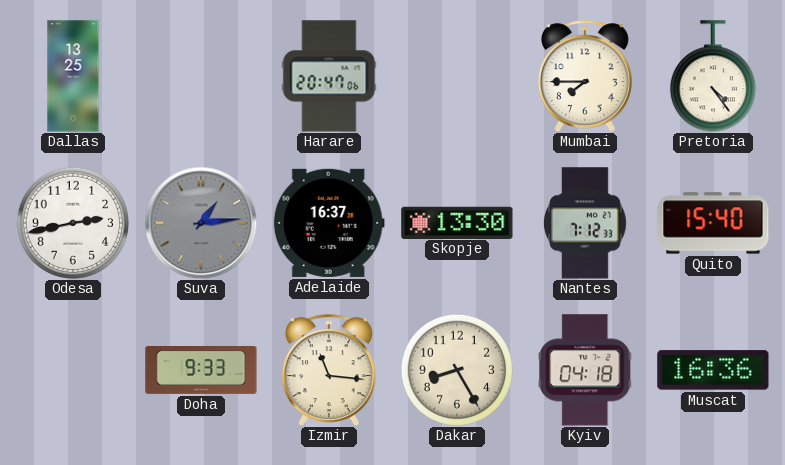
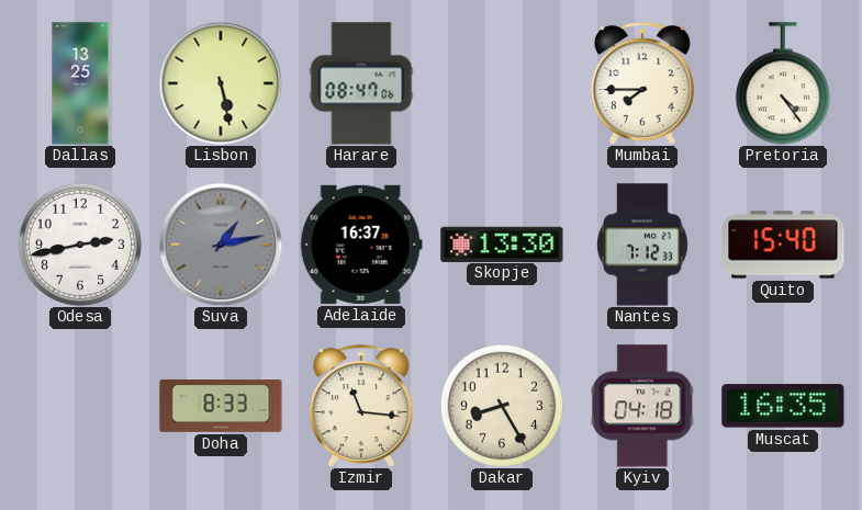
Lisbon: none -> 5:28
Harare: 20:47 -> 08:47
Suva: 1:14 -> 1:13
Doha: 9:33 -> 8:33
Muscat: 16:36 -> 16:35
